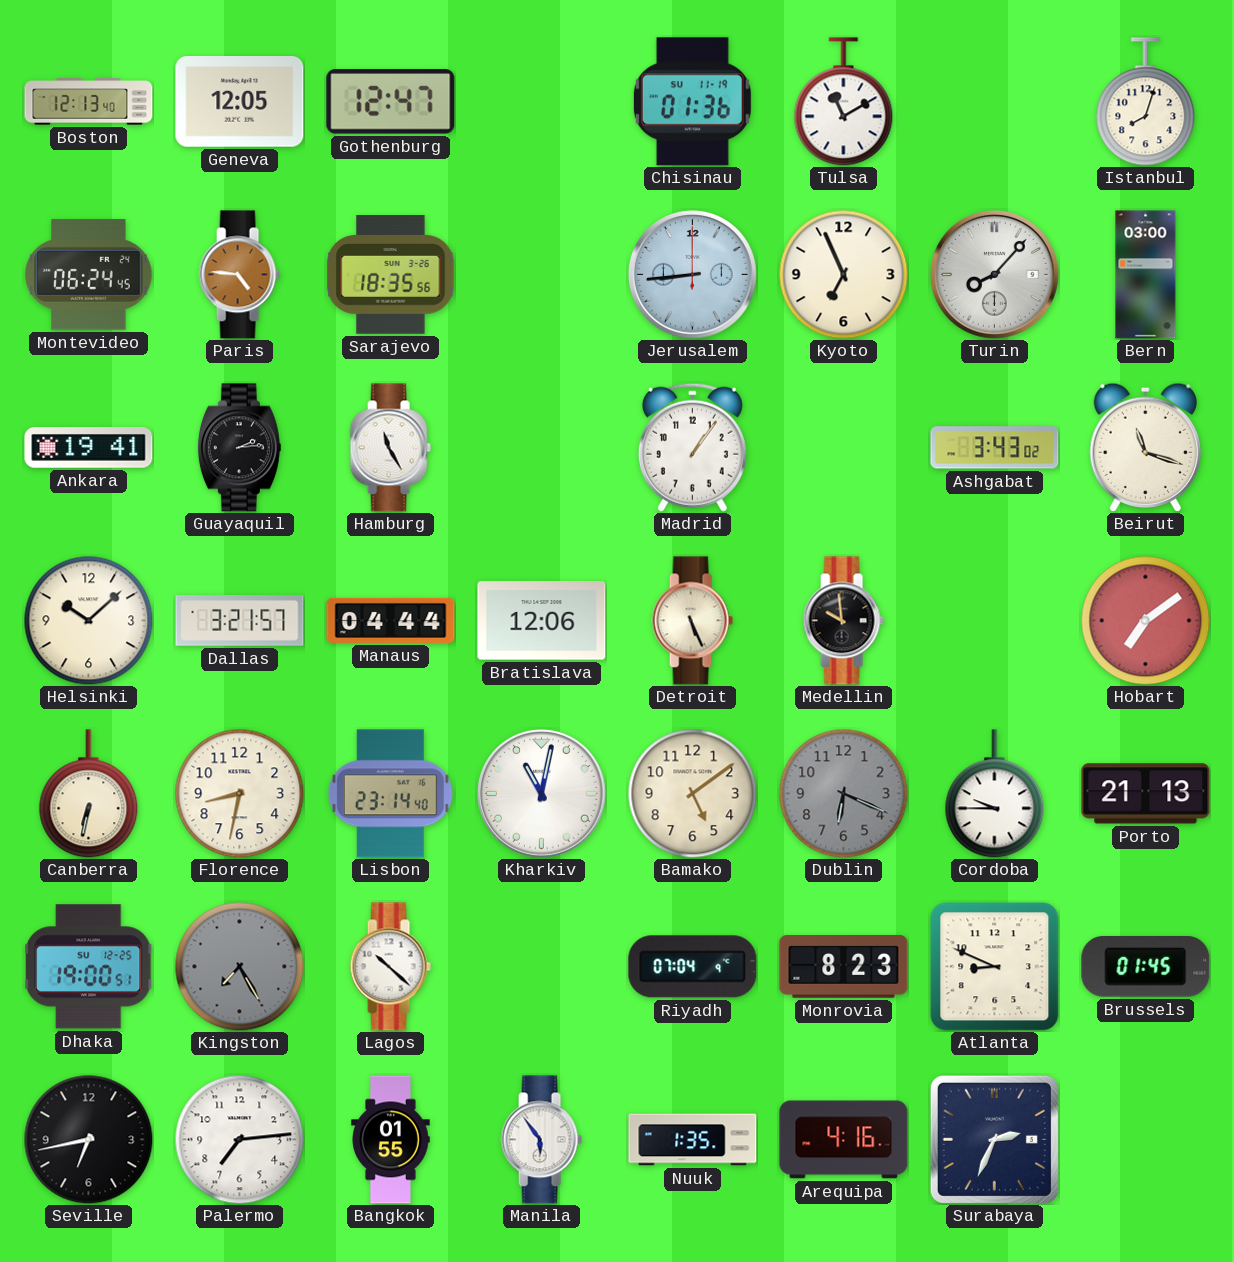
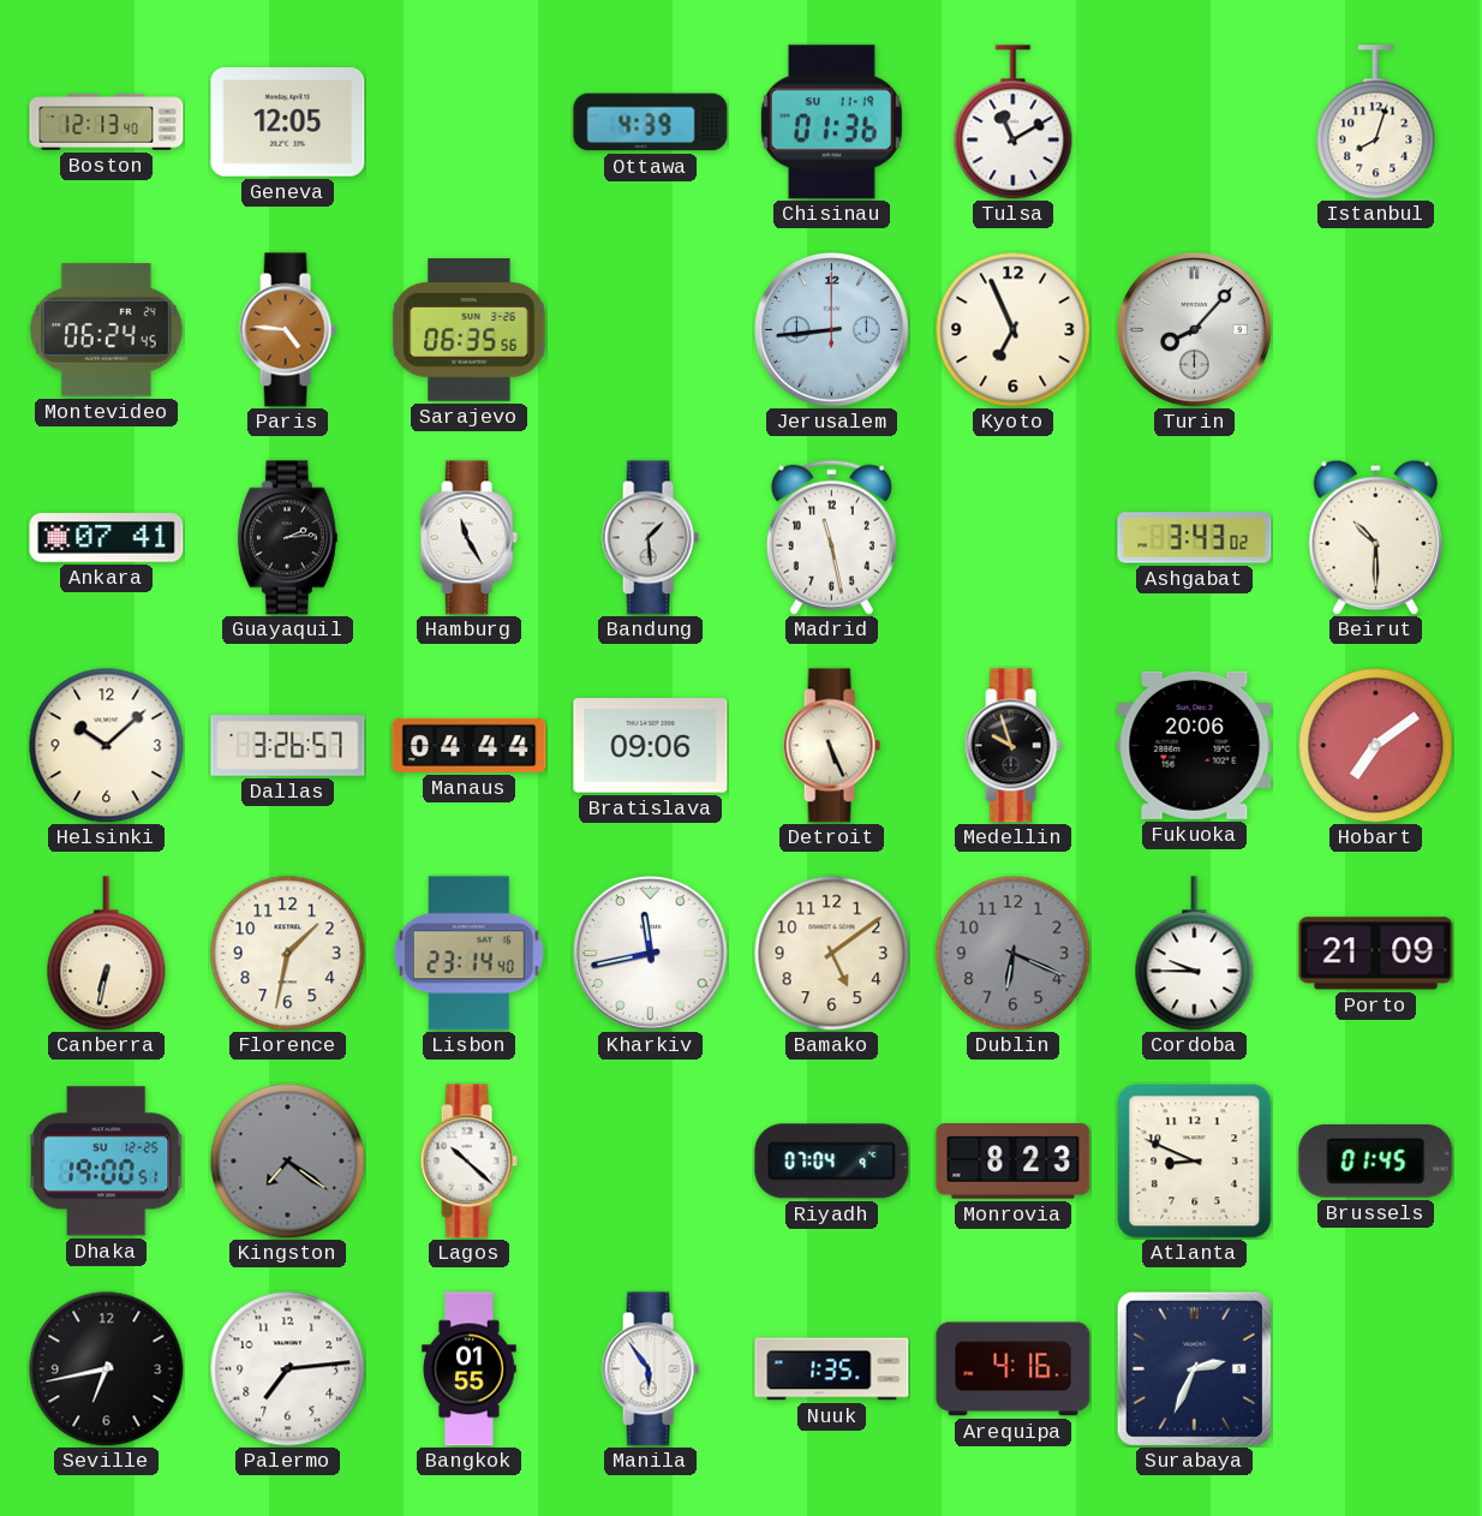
Gothenburg: 12:47 -> none
Ottawa: none -> 4:39
Sarajevo: 18:35 -> 06:35
Bern: 03:00 -> none
Ankara: 19:41 -> 07:41
Bandung: none -> 1:29
Madrid: 1:06 -> 11:28
Beirut: 11:18 -> 10:30
Dallas: 3:21 -> 3:26
Bratislava: 12:06 -> 09:06
Medellin: 9:59 -> 9:57
Fukuoka: none -> 20:06
Florence: 8:32 -> 1:32
Kharkiv: 11:02 -> 11:43
Porto: 21:13 -> 21:09
Kingston: 7:25 -> 7:21
